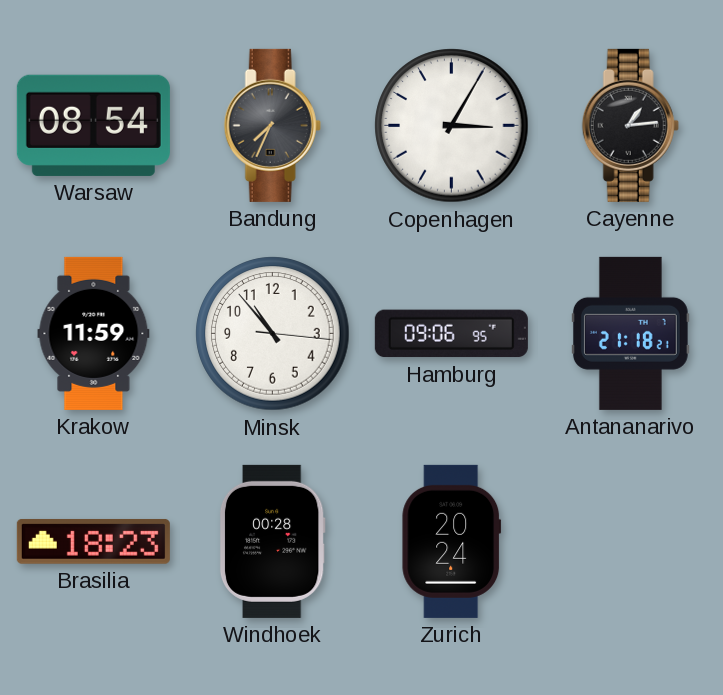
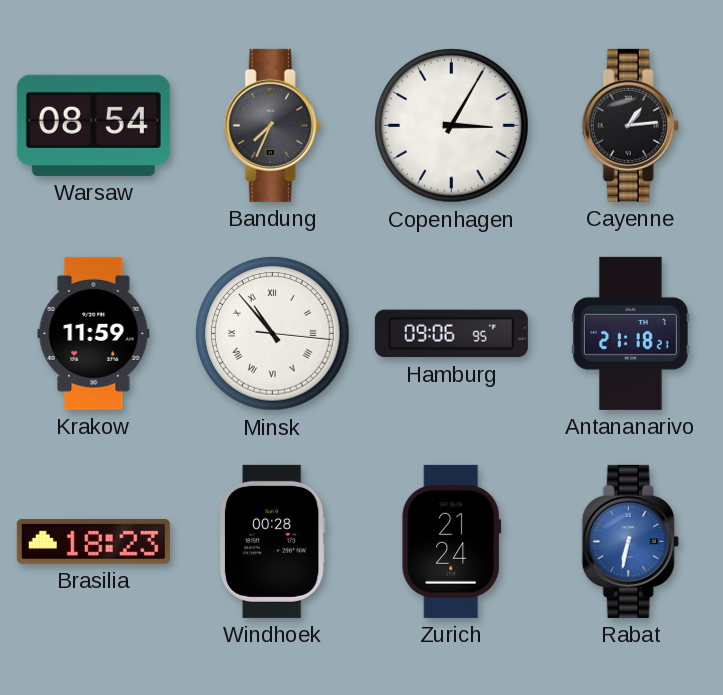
Minsk numerals: Arabic -> Roman
Zurich: 20:24 -> 21:24
Rabat: none -> 6:32
